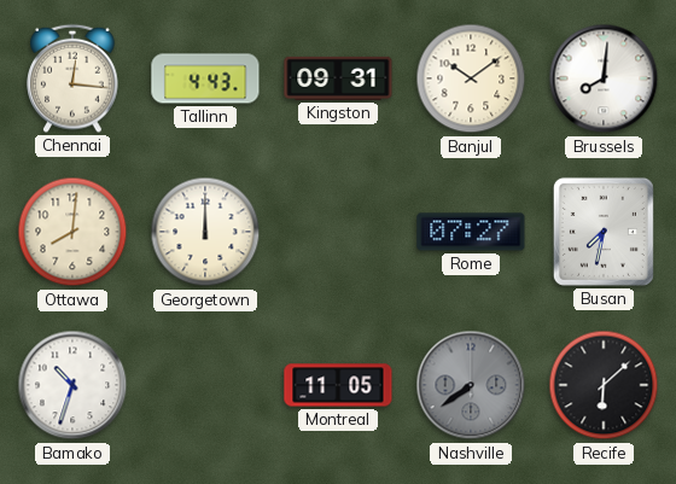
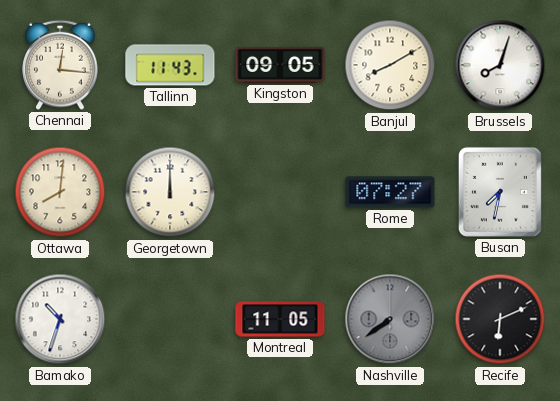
Tallinn: 4:43 -> 11:43
Kingston: 09:31 -> 09:05
Banjul: 10:09 -> 8:10
Brussels: 8:01 -> 8:03
Recife: 6:08 -> 6:11
